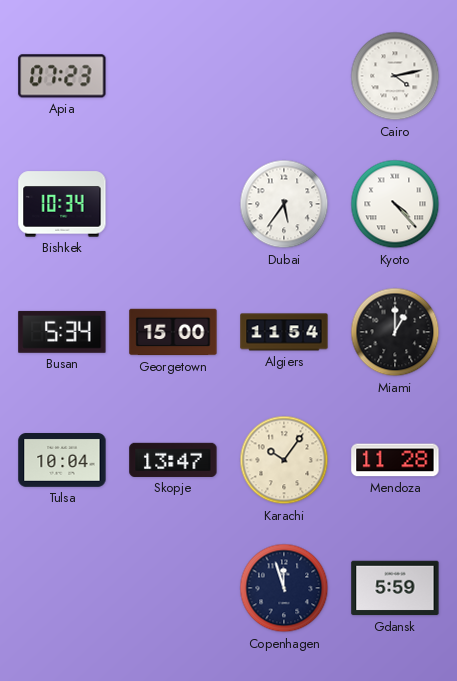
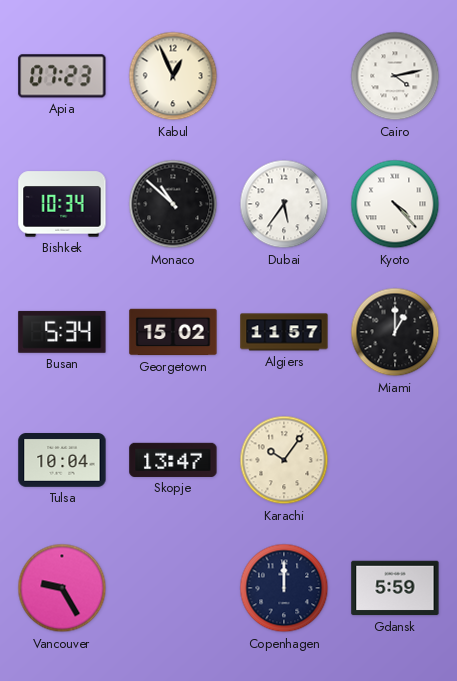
Kabul: none -> 12:56
Monaco: none -> 10:52
Georgetown: 15:00 -> 15:02
Algiers: 11:54 -> 11:57
Mendoza: 11:28 -> none
Vancouver: none -> 9:25
Copenhagen: 11:57 -> 12:00
